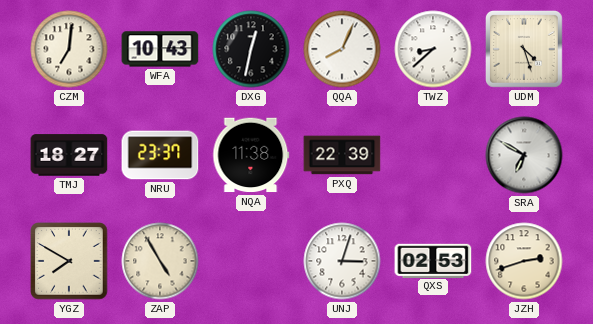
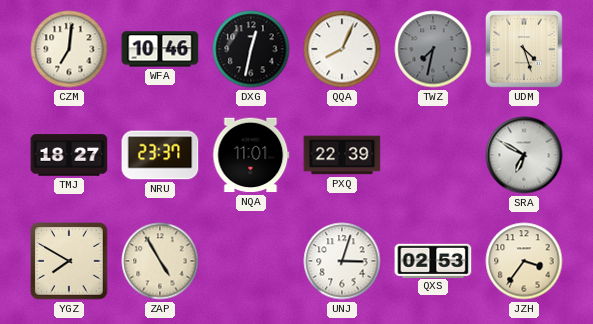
WFA: 10:43 -> 10:46
TWZ: 8:38 -> 7:32
TWZ dial: white -> grey
NQA: 11:38 -> 11:01
JZH: 2:42 -> 3:36
